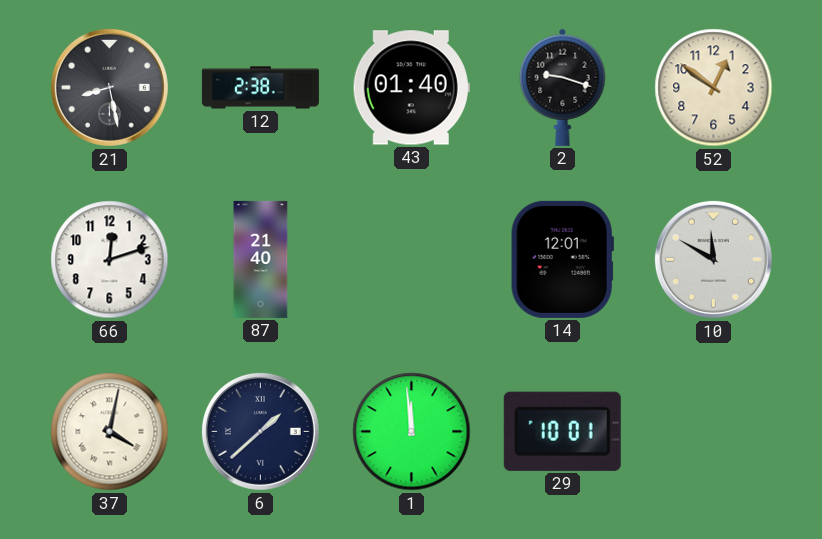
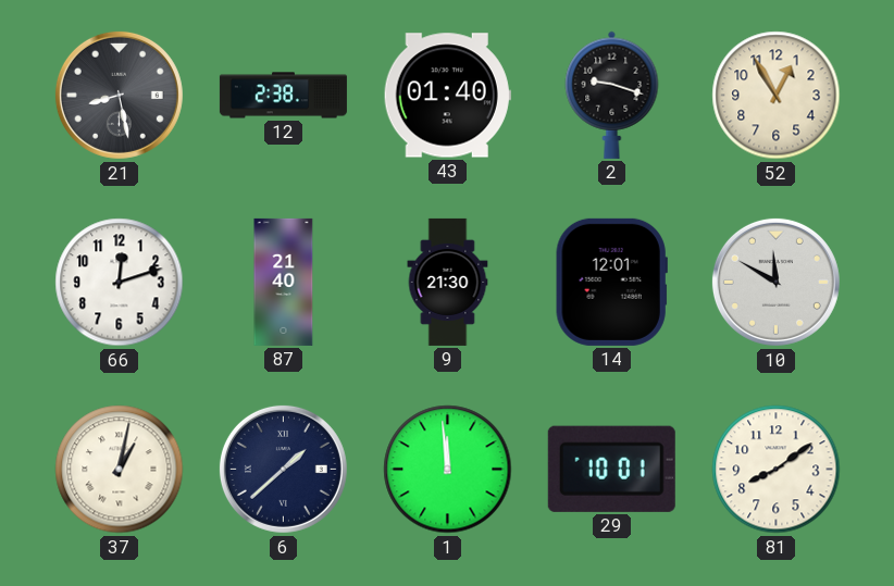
52: 12:51 -> 12:55
9: none -> 21:30
37: 4:02 -> 1:02
81: none -> 8:09
